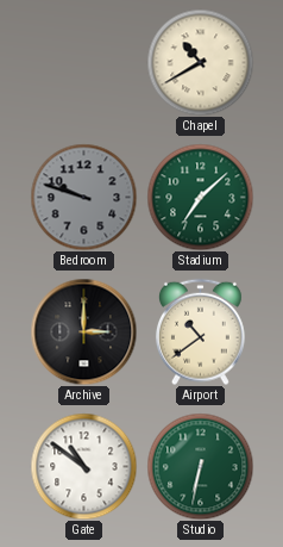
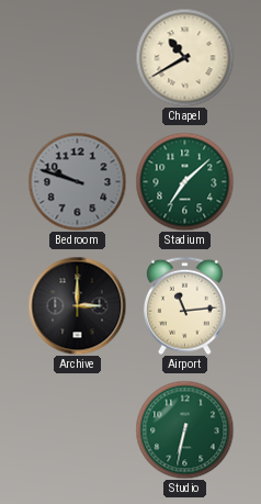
Airport: 10:39 -> 11:14
Gate: 10:51 -> none
